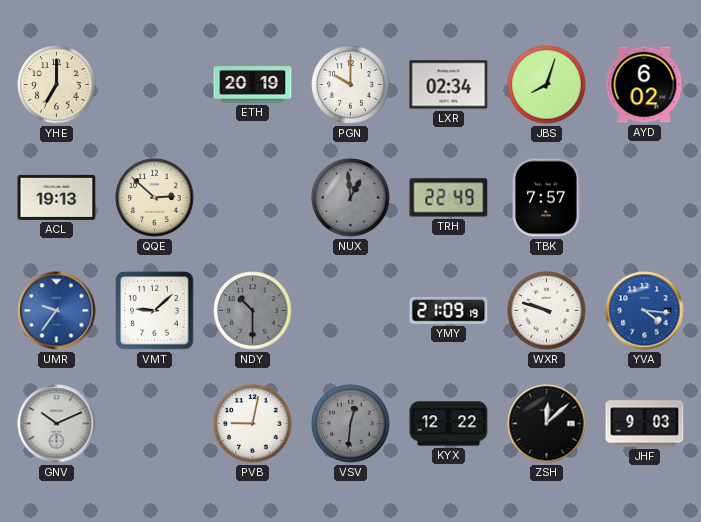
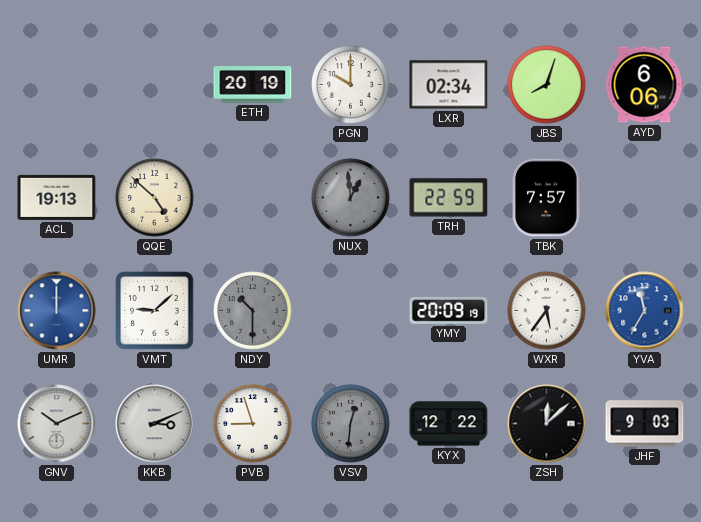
YHE: 7:00 -> none
AYD: 6:02 -> 6:06
QQE: 2:52 -> 4:52
TRH: 22:49 -> 22:59
UMR: 9:36 -> 12:00
YMY: 21:09 -> 20:09
WXR: 9:48 -> 5:36
YVA: 4:16 -> 11:35
KKB: none -> 3:11
PVB: 9:02 -> 8:57
